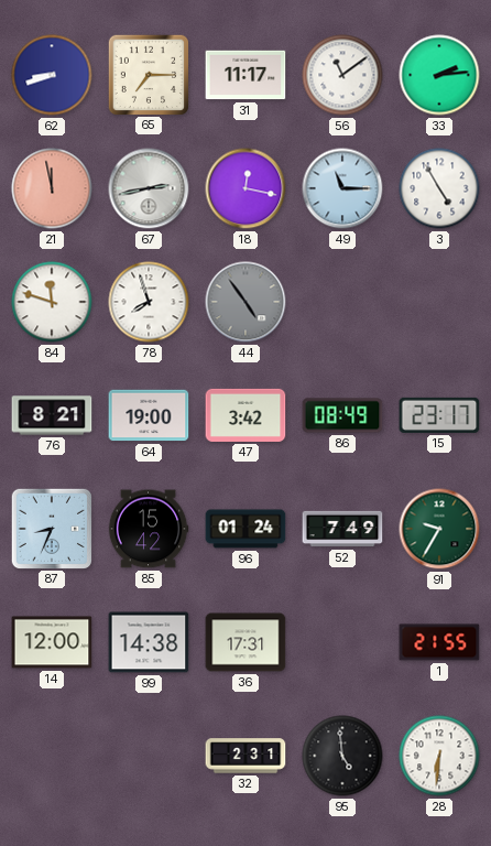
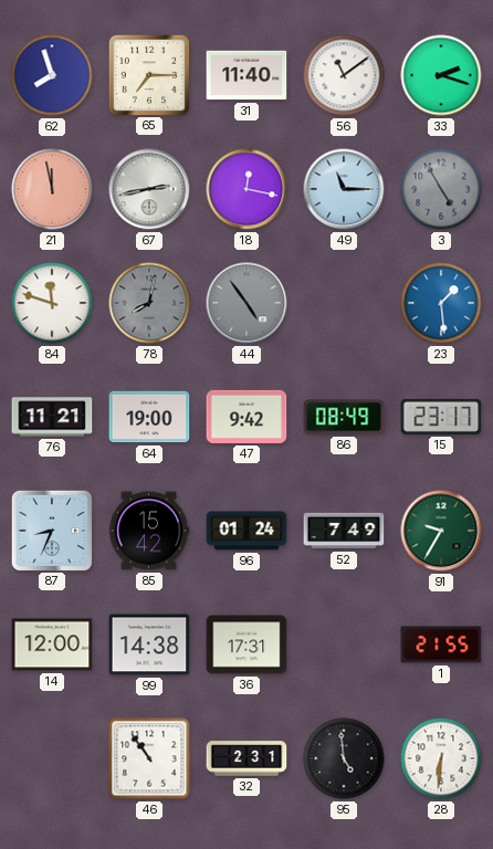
62: 8:42 -> 7:57
31: 11:17 -> 11:40
33: 2:14 -> 2:18
3 dial: white -> grey
78: 7:57 -> 8:02
78 dial: white -> grey
23: none -> 1:29
76: 8:21 -> 11:21
47: 3:42 -> 9:42
46: none -> 10:54
